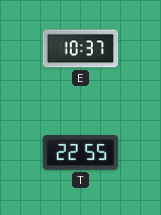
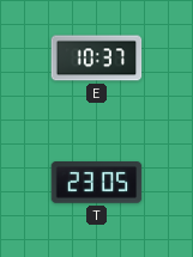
T: 22:55 -> 23:05
